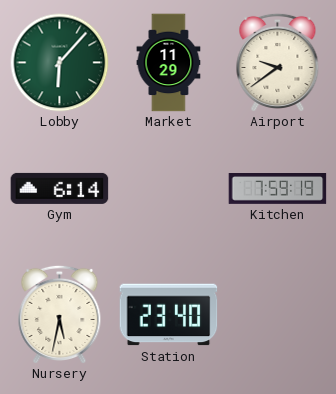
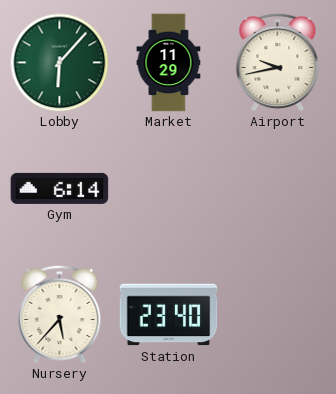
Airport: 9:39 -> 9:43
Kitchen: 7:59 -> none
Nursery: 5:32 -> 5:37
